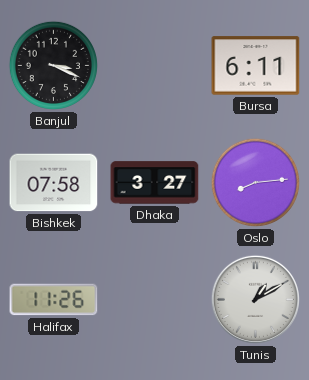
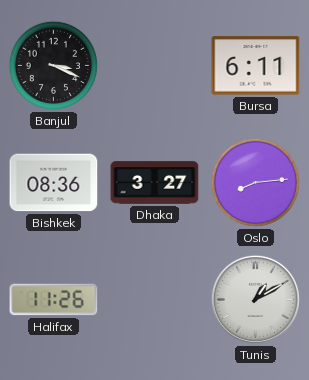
Bishkek: 07:58 -> 08:36
